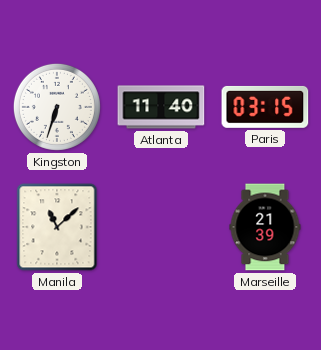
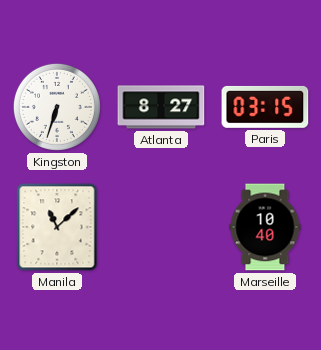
Atlanta: 11:40 -> 8:27
Marseille: 21:39 -> 10:40
